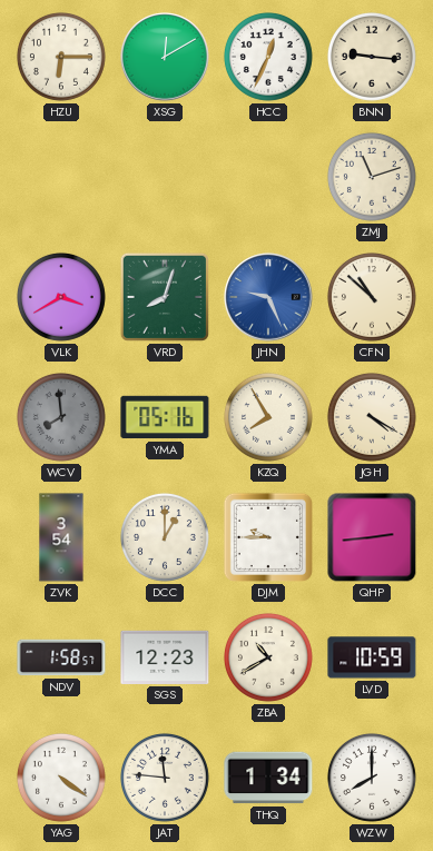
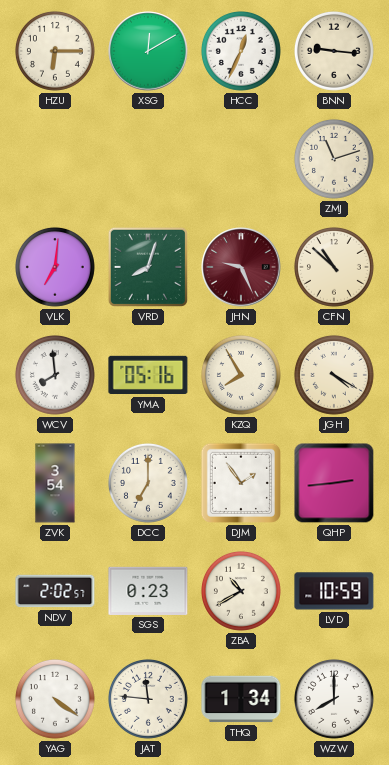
VLK: 3:40 -> 7:01
JHN dial: blue -> burgundy
WCV dial: grey -> white
DCC: 1:00 -> 7:00
DJM: 9:45 -> 1:54
NDV: 1:58 -> 2:02
SGS: 12:23 -> 0:23
